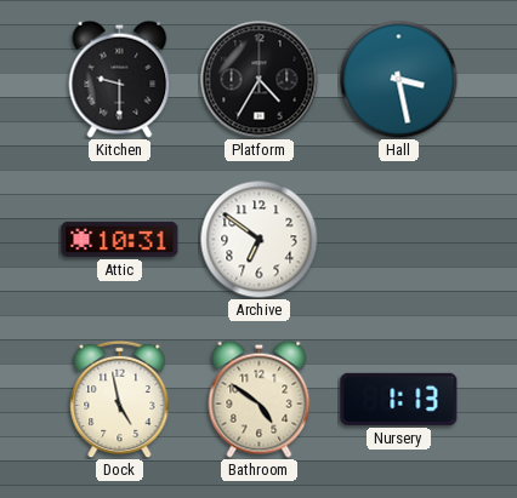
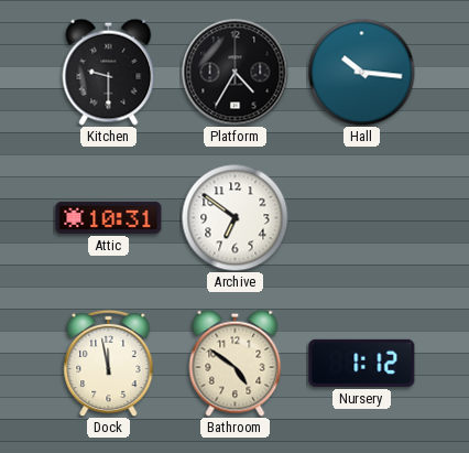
Hall: 3:28 -> 10:16
Dock: 4:58 -> 11:58
Nursery: 1:13 -> 1:12
